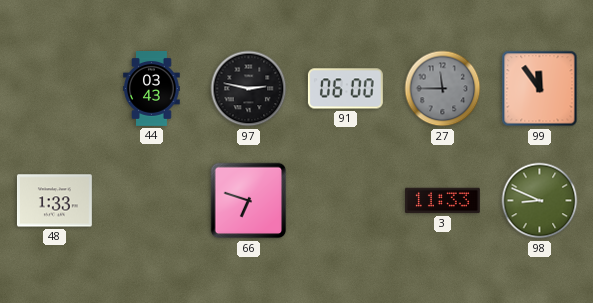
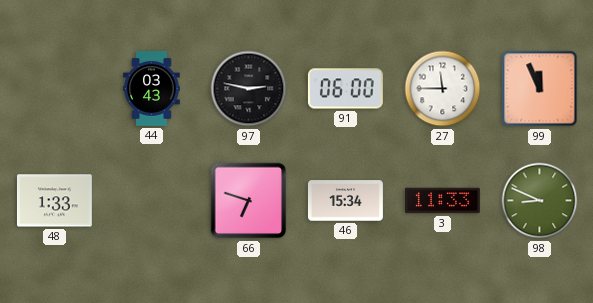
27 dial: grey -> white
99: 11:54 -> 11:56
46: none -> 15:34
